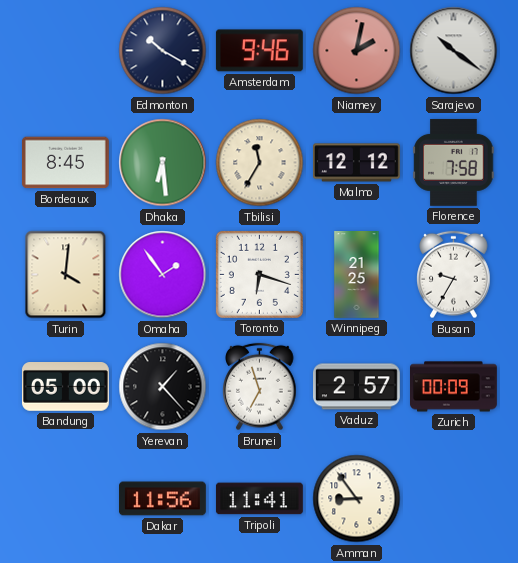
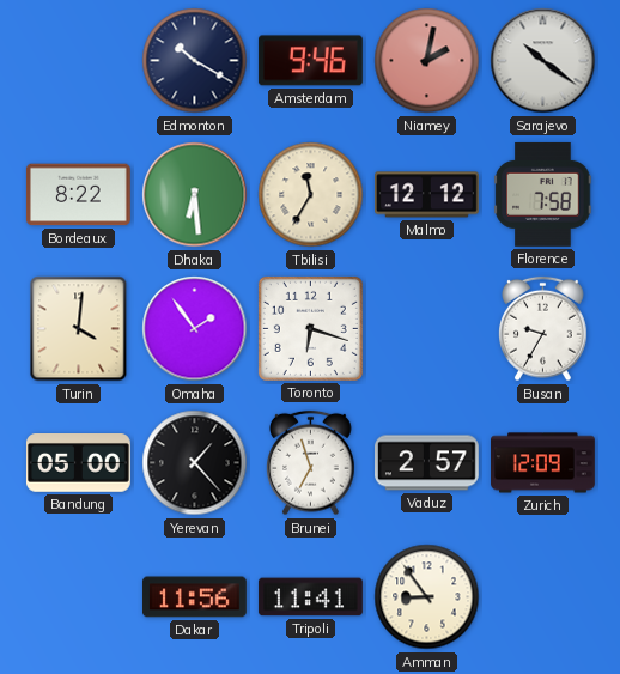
Bordeaux: 8:45 -> 8:22
Winnipeg: 21:25 -> none
Zurich: 00:09 -> 12:09
